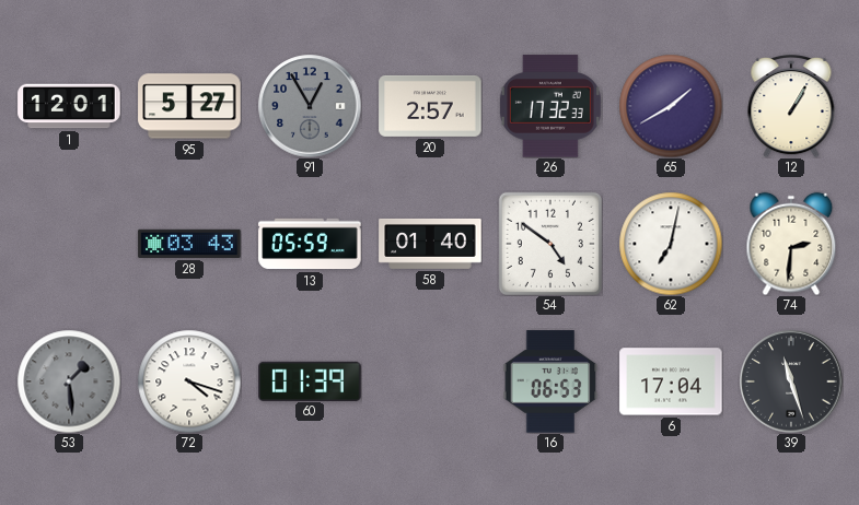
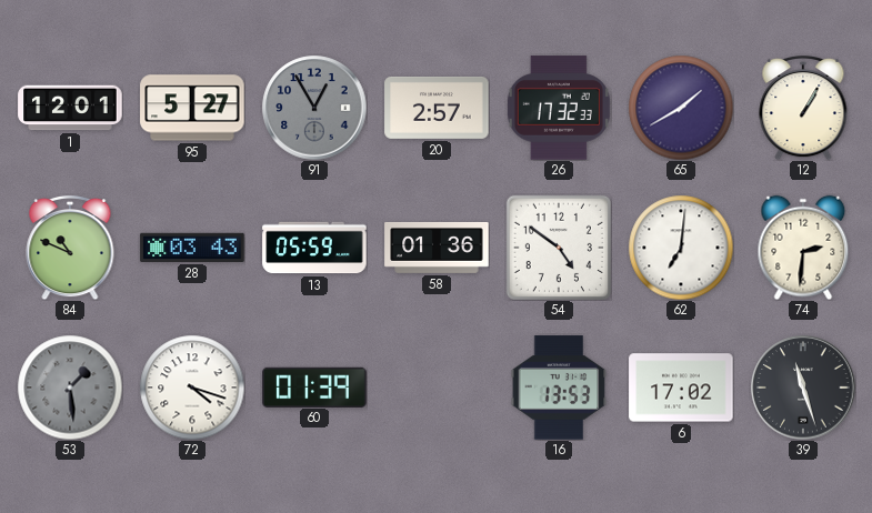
84: none -> 10:49
58: 01:40 -> 01:36
62: 7:02 -> 7:01
16: 06:53 -> 13:53
6: 17:04 -> 17:02
